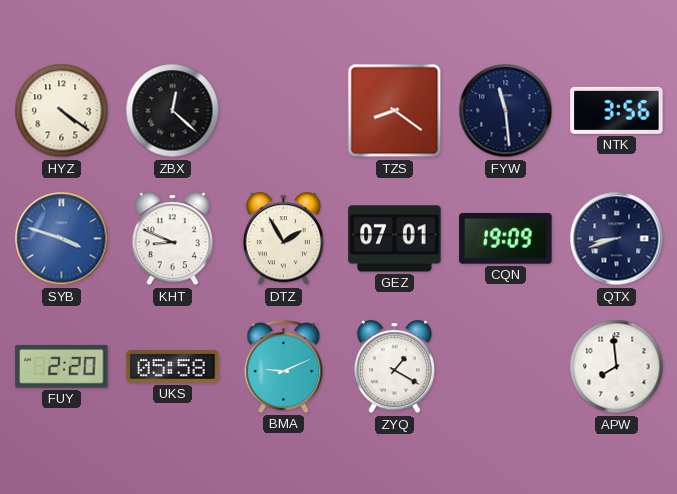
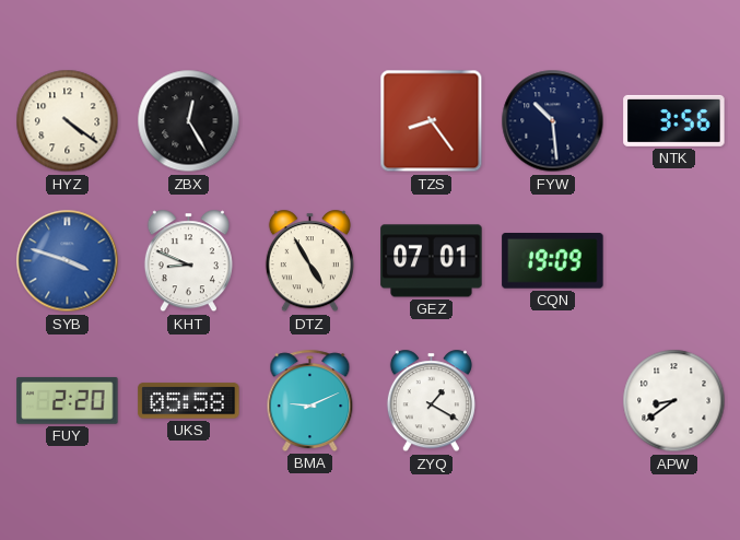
ZBX: 12:22 -> 12:25
TZS: 8:21 -> 8:24
FYW: 11:29 -> 10:29
DTZ: 1:55 -> 4:55
QTX: 8:42 -> none
APW: 7:59 -> 8:39
